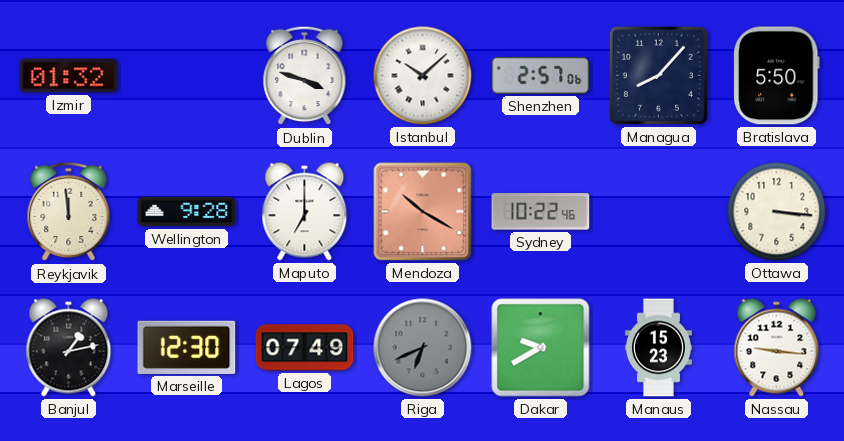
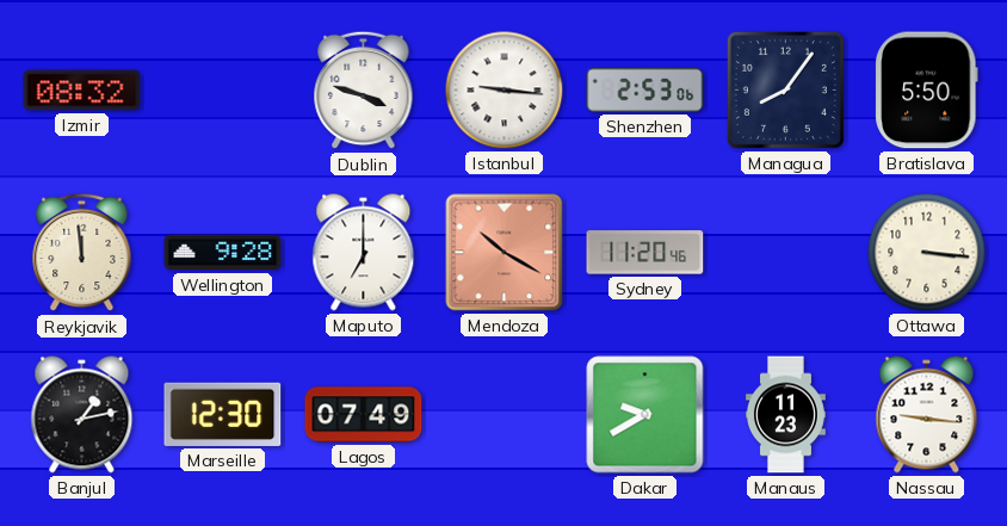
Izmir: 01:32 -> 08:32
Istanbul: 10:08 -> 9:16
Shenzhen: 2:57 -> 2:53
Managua: 8:07 -> 8:06
Sydney: 10:22 -> 11:20
Riga: 6:41 -> none
Manaus: 15:23 -> 11:23
